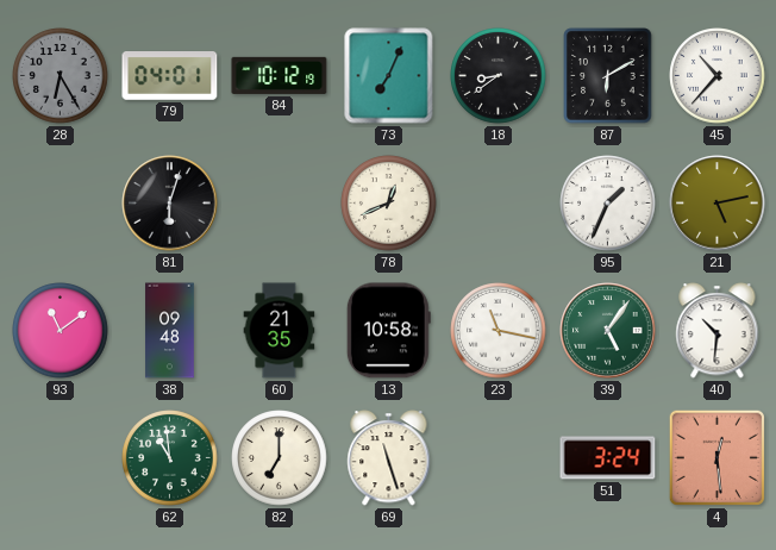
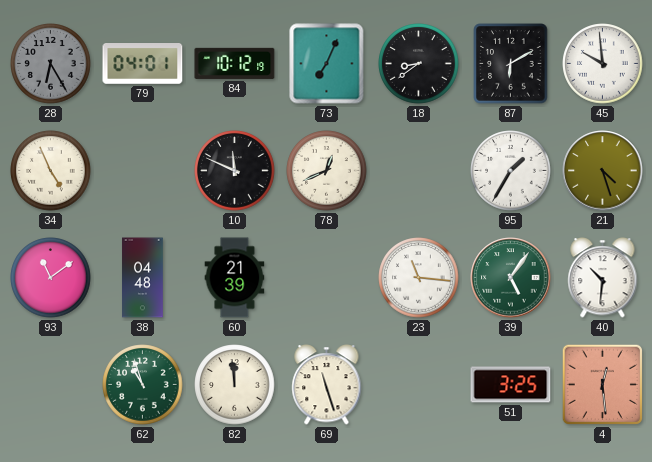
45: 10:37 -> 9:59
34: none -> 4:56
81: 6:03 -> none
10: none -> 11:49
95: 1:34 -> 1:35
21: 5:13 -> 4:27
38: 09:48 -> 04:48
60: 21:35 -> 21:39
13: 10:58 -> none
23: 11:17 -> 11:16
62: 10:59 -> 10:57
82: 7:00 -> 11:59
51: 3:24 -> 3:25
